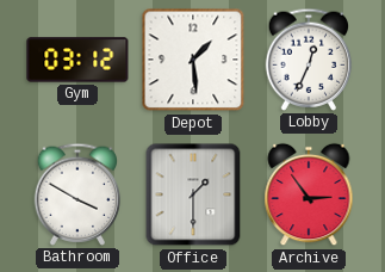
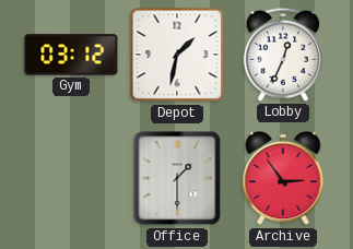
Depot: 1:29 -> 1:32
Bathroom: 3:50 -> none
